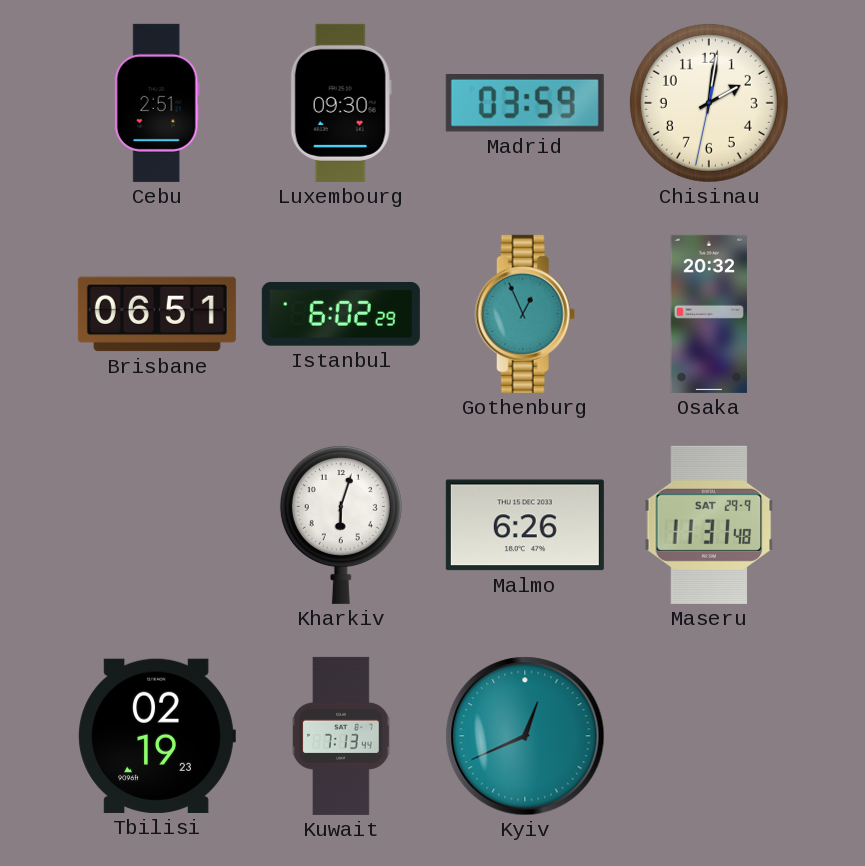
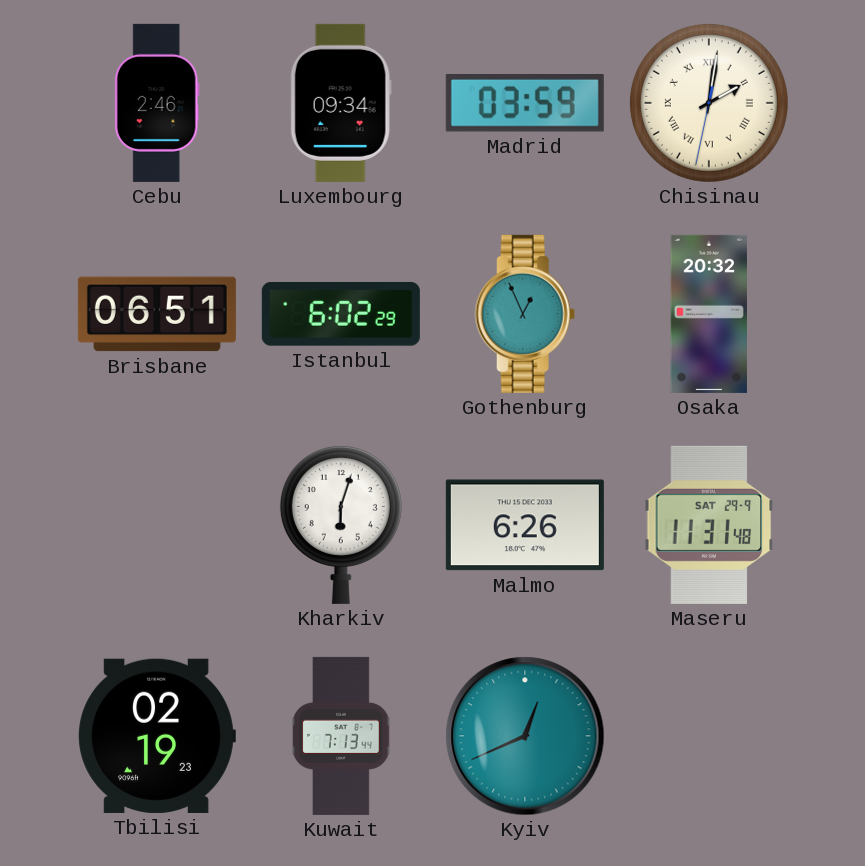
Cebu: 2:51 -> 2:46
Luxembourg: 09:30 -> 09:34
Chisinau numerals: Arabic -> Roman
